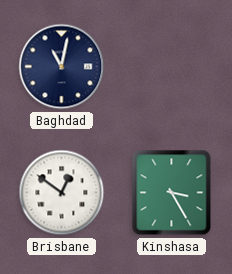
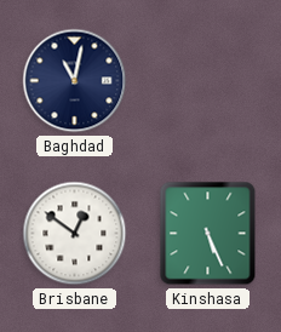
Kinshasa: 3:25 -> 5:26
